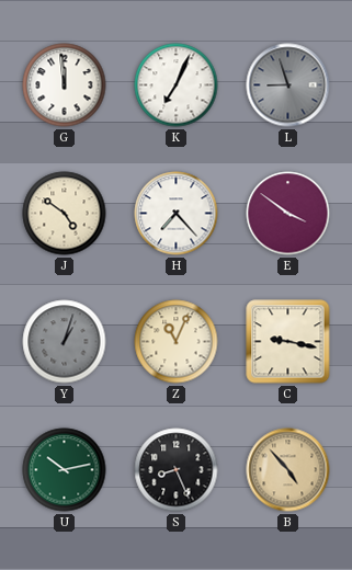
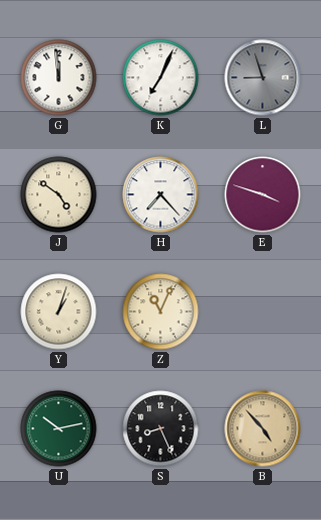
E: 3:51 -> 3:48
Y dial: grey -> cream
C: 9:17 -> none
